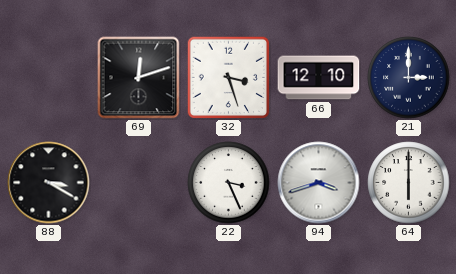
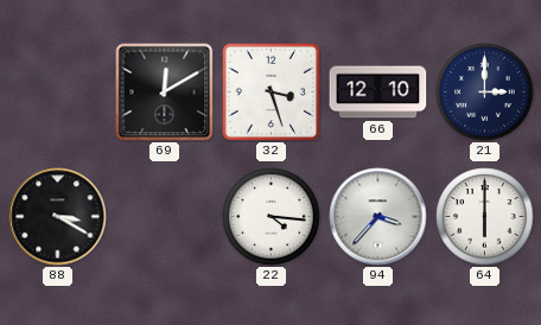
69: 12:12 -> 12:10
22: 3:26 -> 4:16
94: 3:42 -> 3:37
